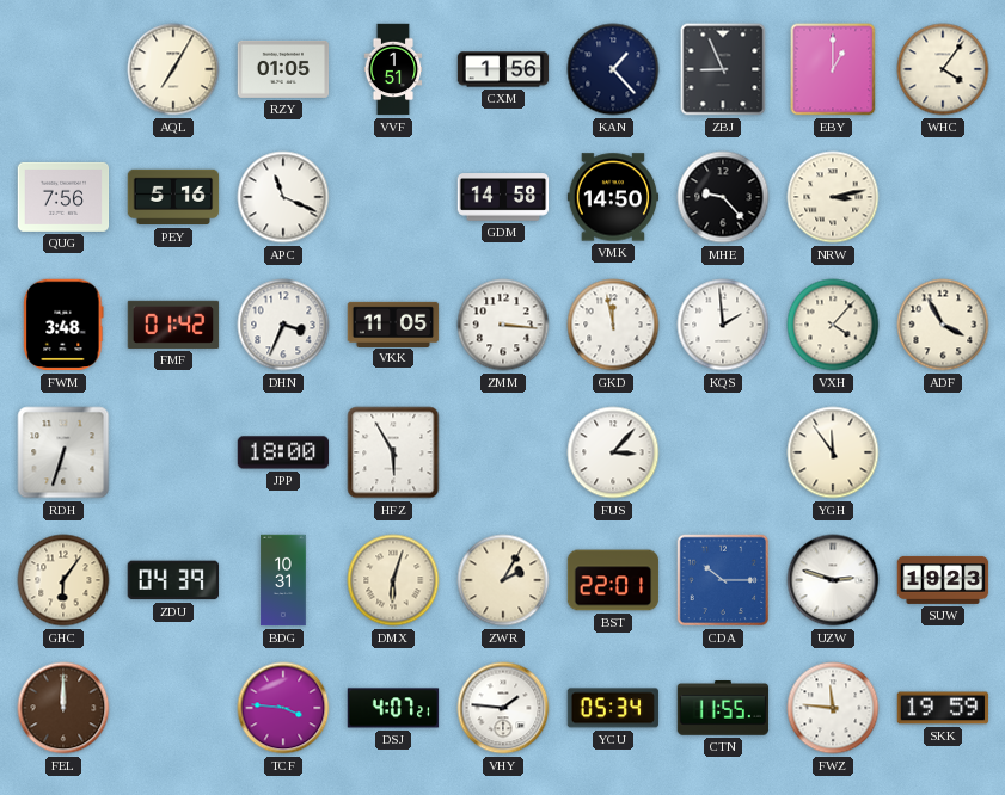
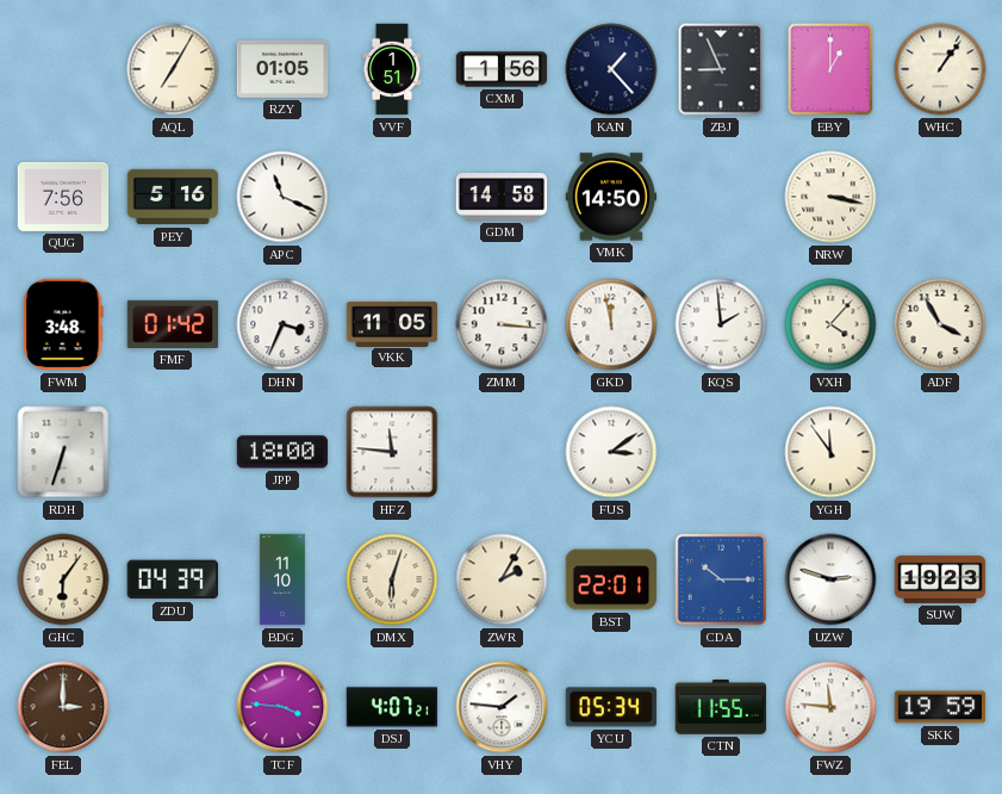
WHC: 4:06 -> 1:06
MHE: 9:23 -> none
NRW: 3:13 -> 3:17
HFZ: 5:55 -> 11:46
FUS: 3:07 -> 3:09
BDG: 10:31 -> 11:10
FEL: 12:00 -> 3:00
